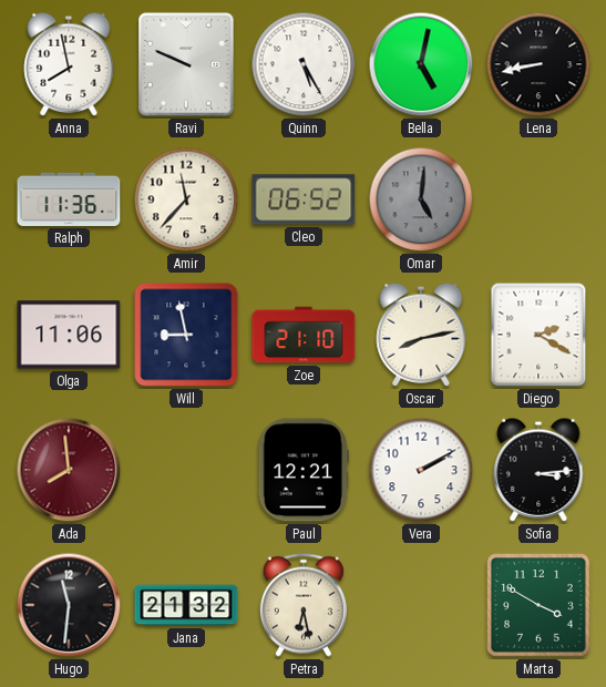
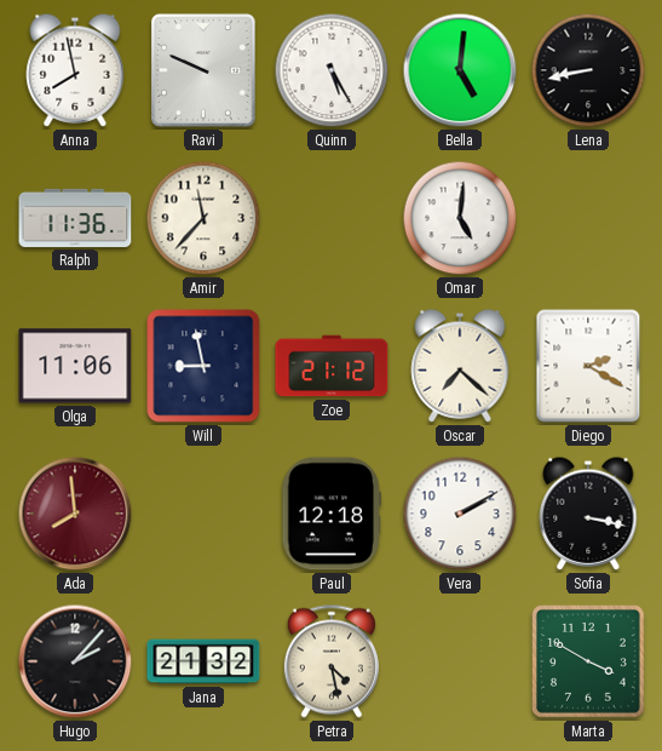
Bella: 5:02 -> 5:01
Cleo: 06:52 -> none
Omar dial: grey -> white
Zoe: 21:10 -> 21:12
Oscar: 8:13 -> 7:22
Paul: 12:21 -> 12:18
Sofia: 3:14 -> 3:17
Hugo: 11:31 -> 2:07
Petra: 6:28 -> 4:28
